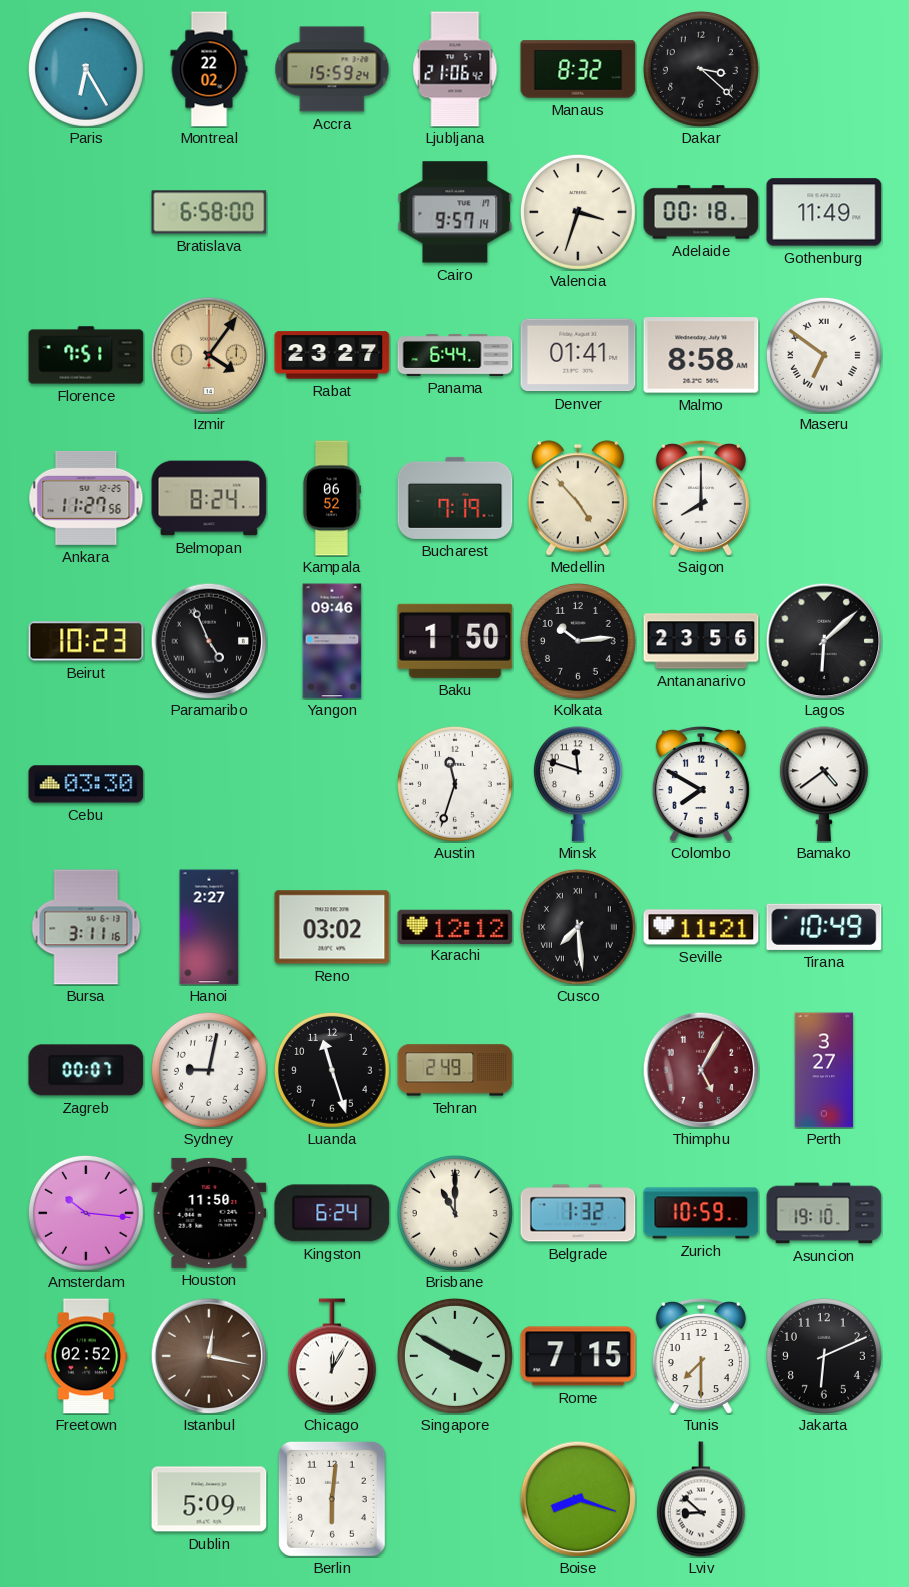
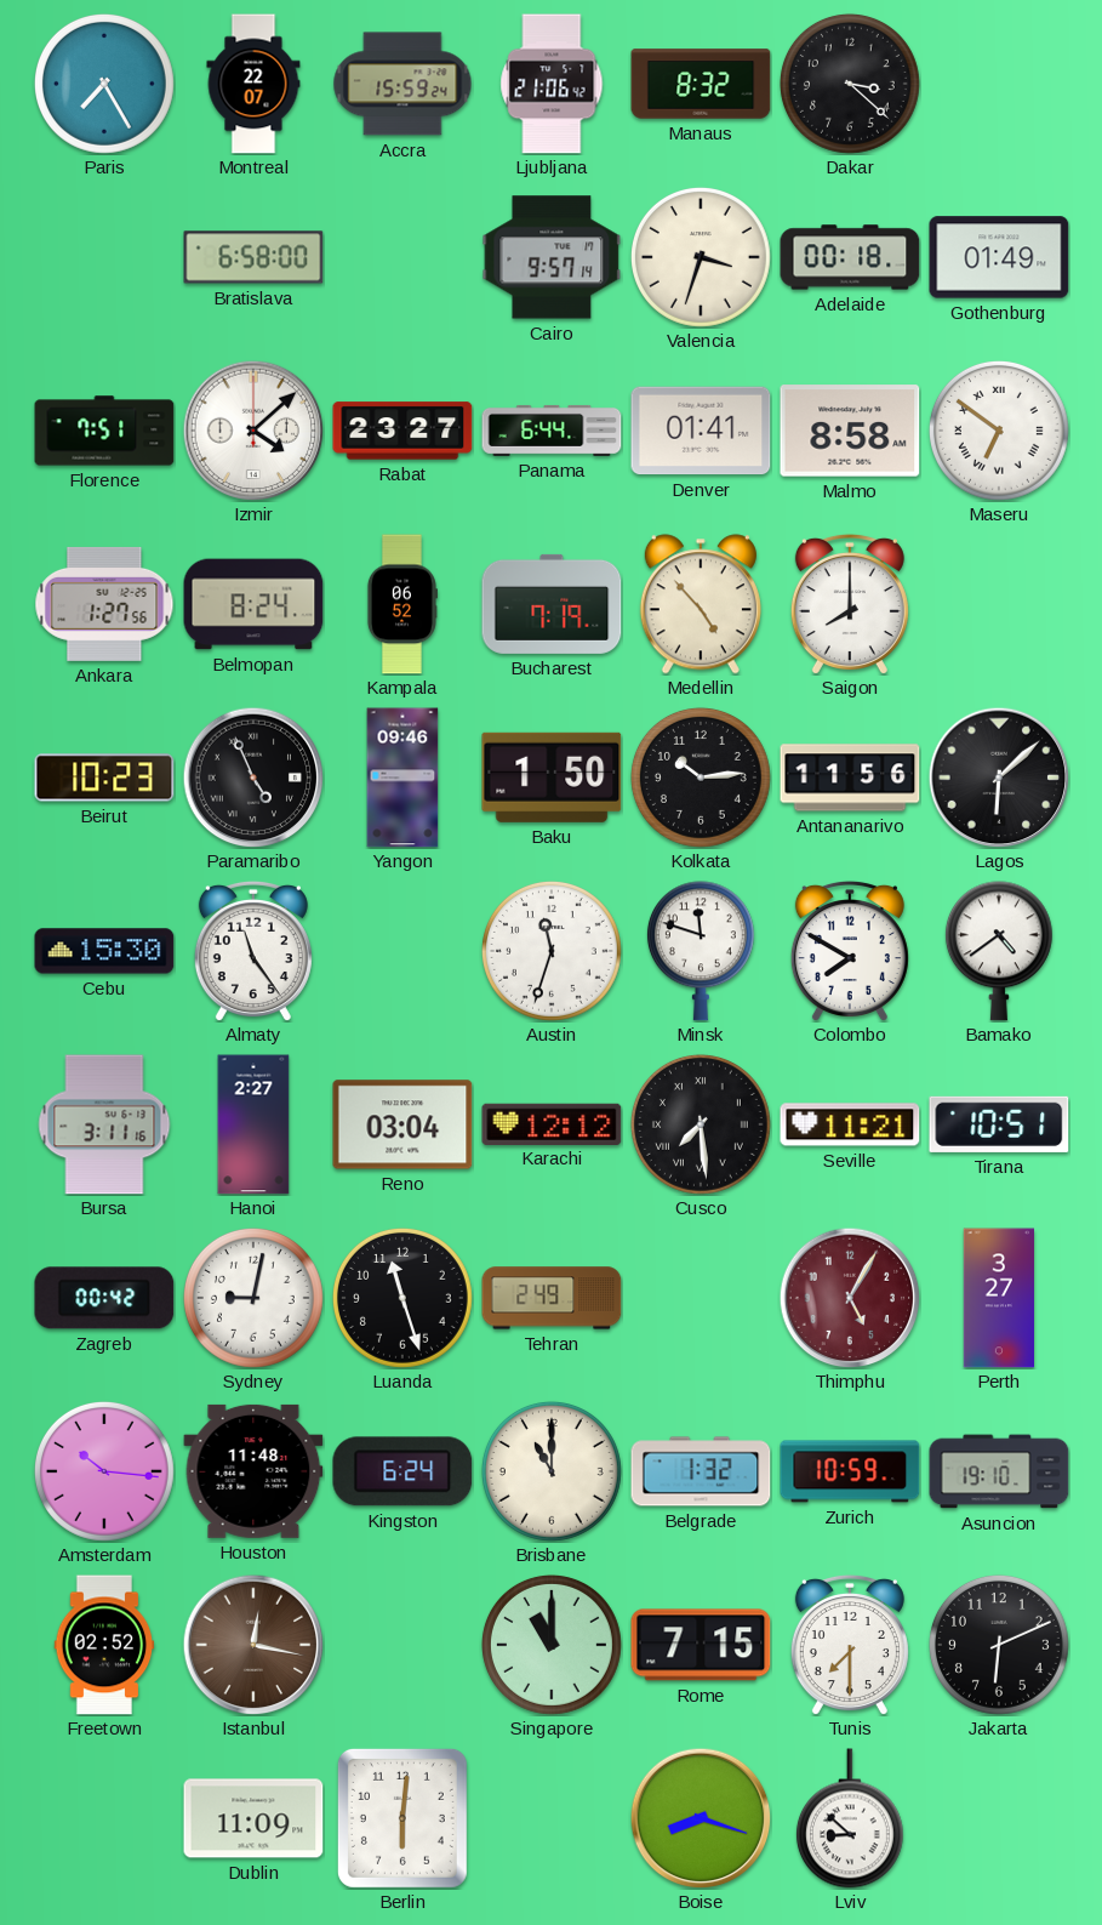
Paris: 6:25 -> 7:25
Montreal: 22:02 -> 22:07
Gothenburg: 11:49 -> 01:49
Izmir: 4:06 -> 4:08
Izmir dial: champagne -> white
Ankara: 11:27 -> 1:27
Antananarivo: 23:56 -> 11:56
Cebu: 03:30 -> 15:30
Almaty: none -> 11:24
Reno: 03:02 -> 03:04
Tirana: 10:49 -> 10:51
Zagreb: 00:07 -> 00:42
Houston: 11:50 -> 11:48
Chicago: 12:05 -> none
Singapore: 3:50 -> 11:00
Dublin: 5:09 -> 11:09
